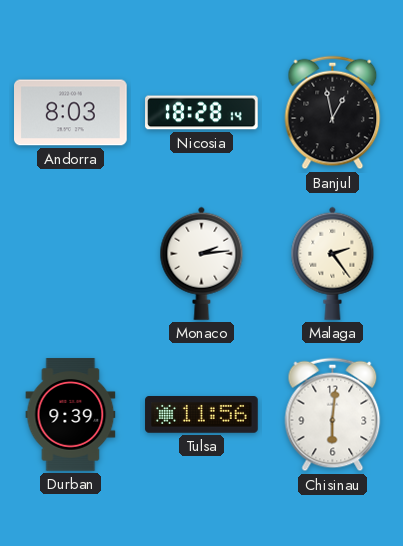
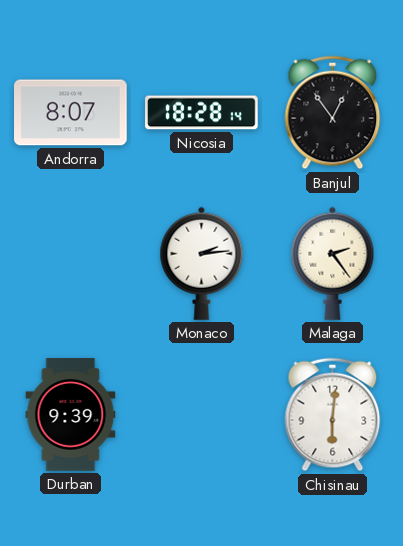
Andorra: 8:03 -> 8:07
Banjul: 12:58 -> 12:54
Tulsa: 11:56 -> none
